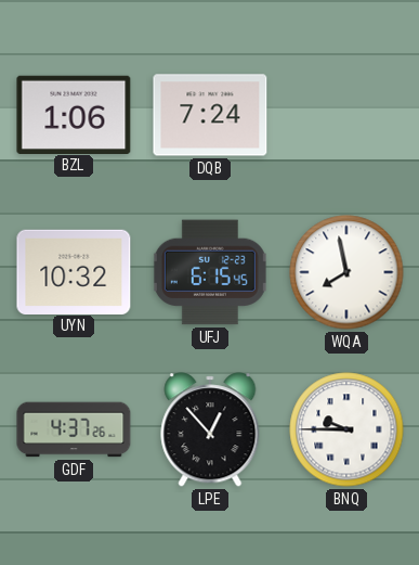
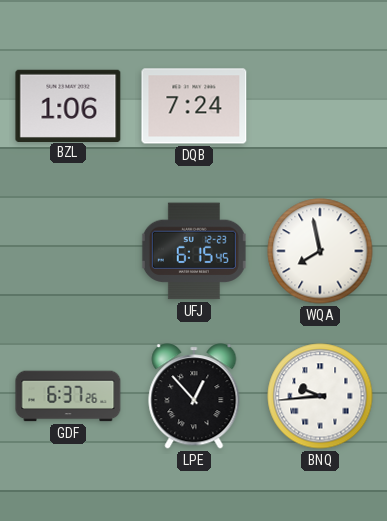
UYN: 10:32 -> none
GDF: 4:37 -> 6:37
BNQ: 9:45 -> 9:44
